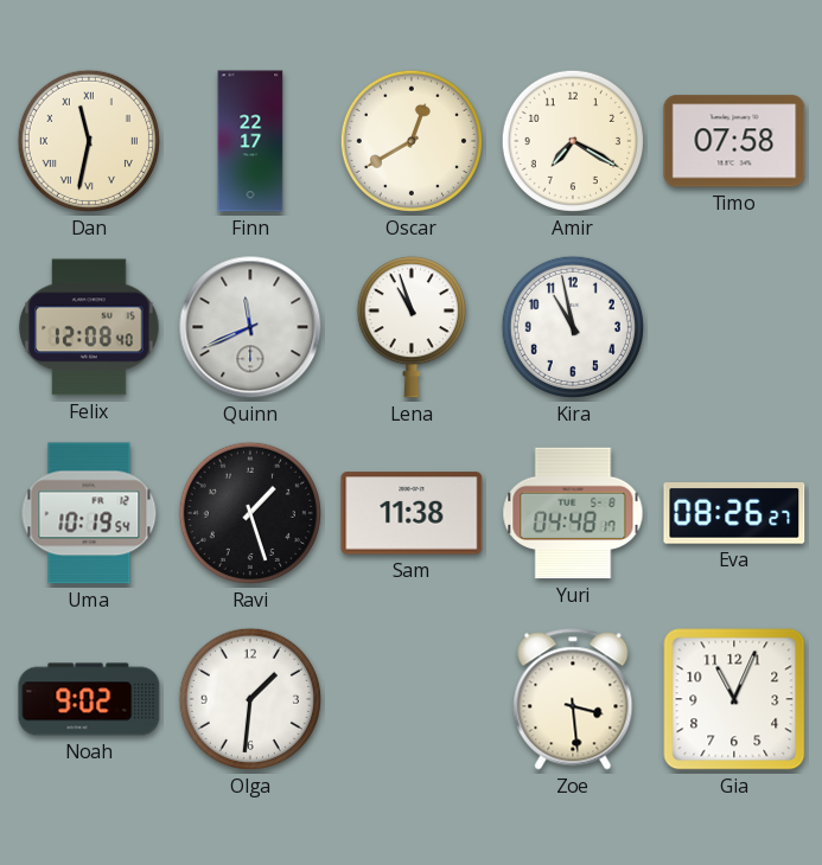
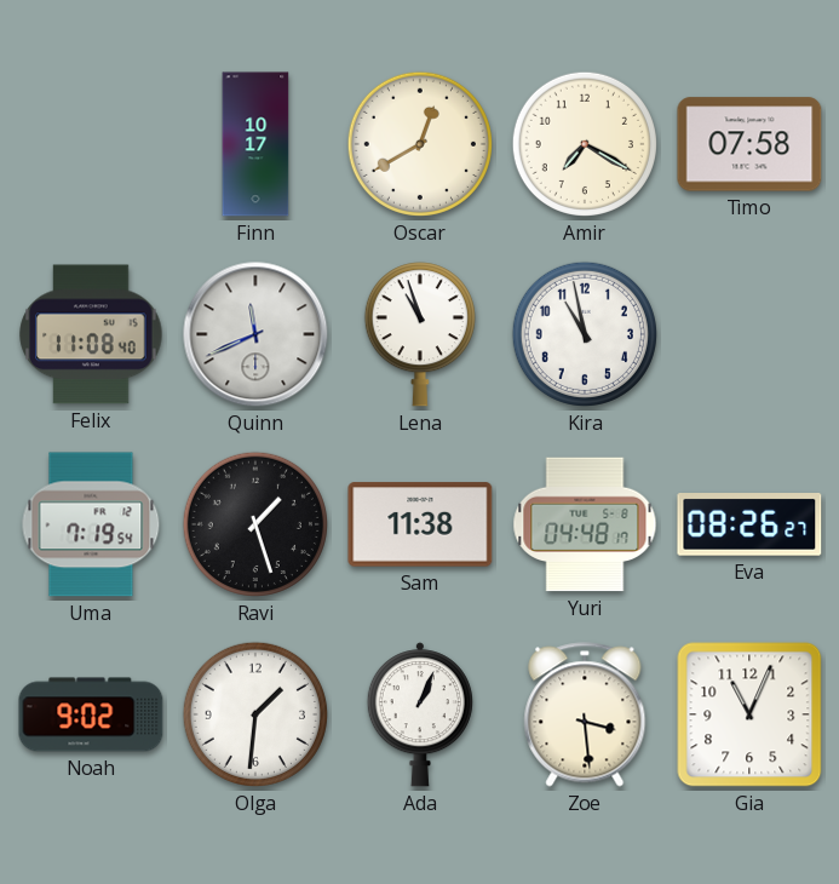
Dan: 11:32 -> none
Finn: 22:17 -> 10:17
Felix: 12:08 -> 11:08
Uma: 10:19 -> 7:19
Ada: none -> 1:04
